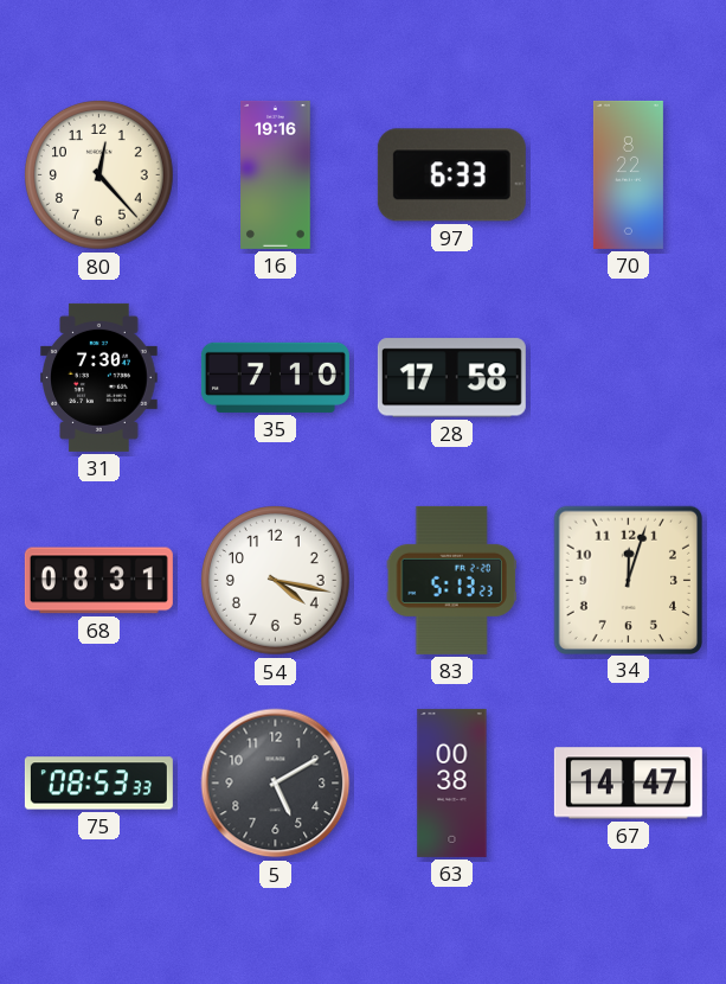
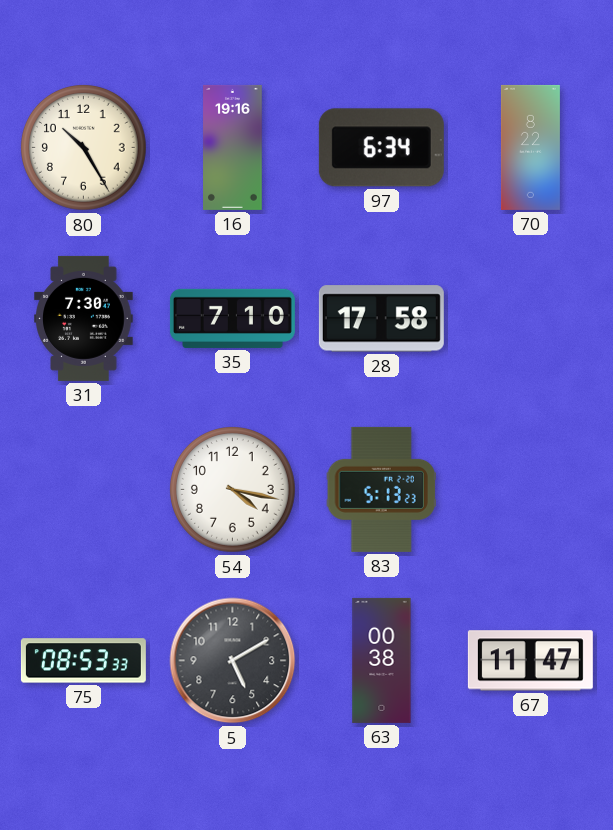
80: 12:23 -> 10:25
97: 6:33 -> 6:34
68: 08:31 -> none
34: 12:03 -> none
67: 14:47 -> 11:47
